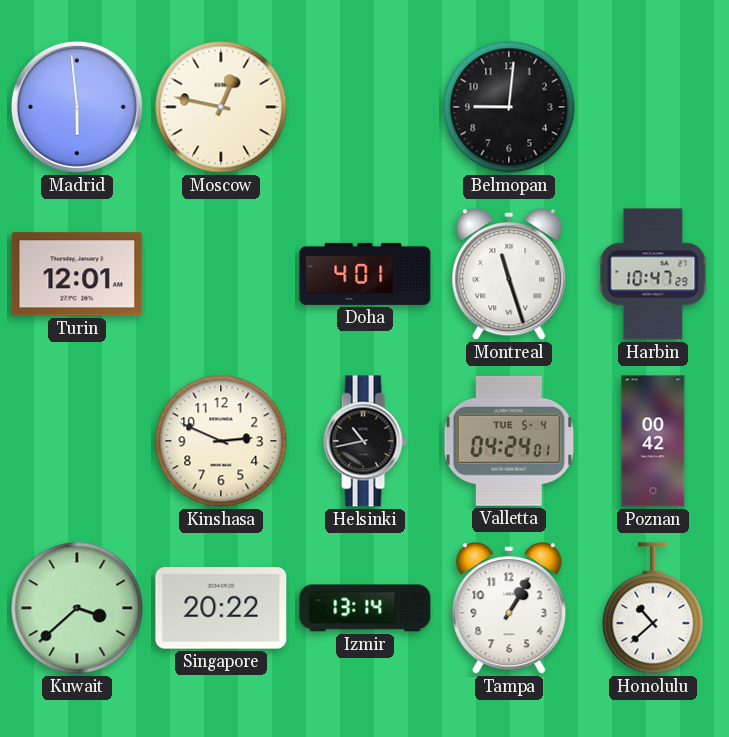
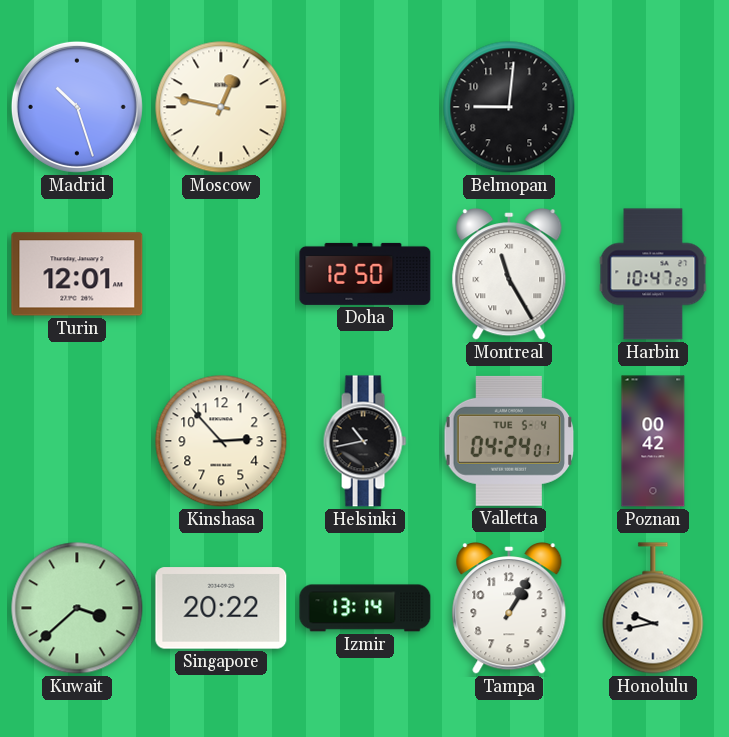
Madrid: 5:59 -> 10:27
Doha: 4:01 -> 12:50
Montreal: 11:27 -> 11:25
Kinshasa: 2:49 -> 2:53
Honolulu: 10:38 -> 9:43
